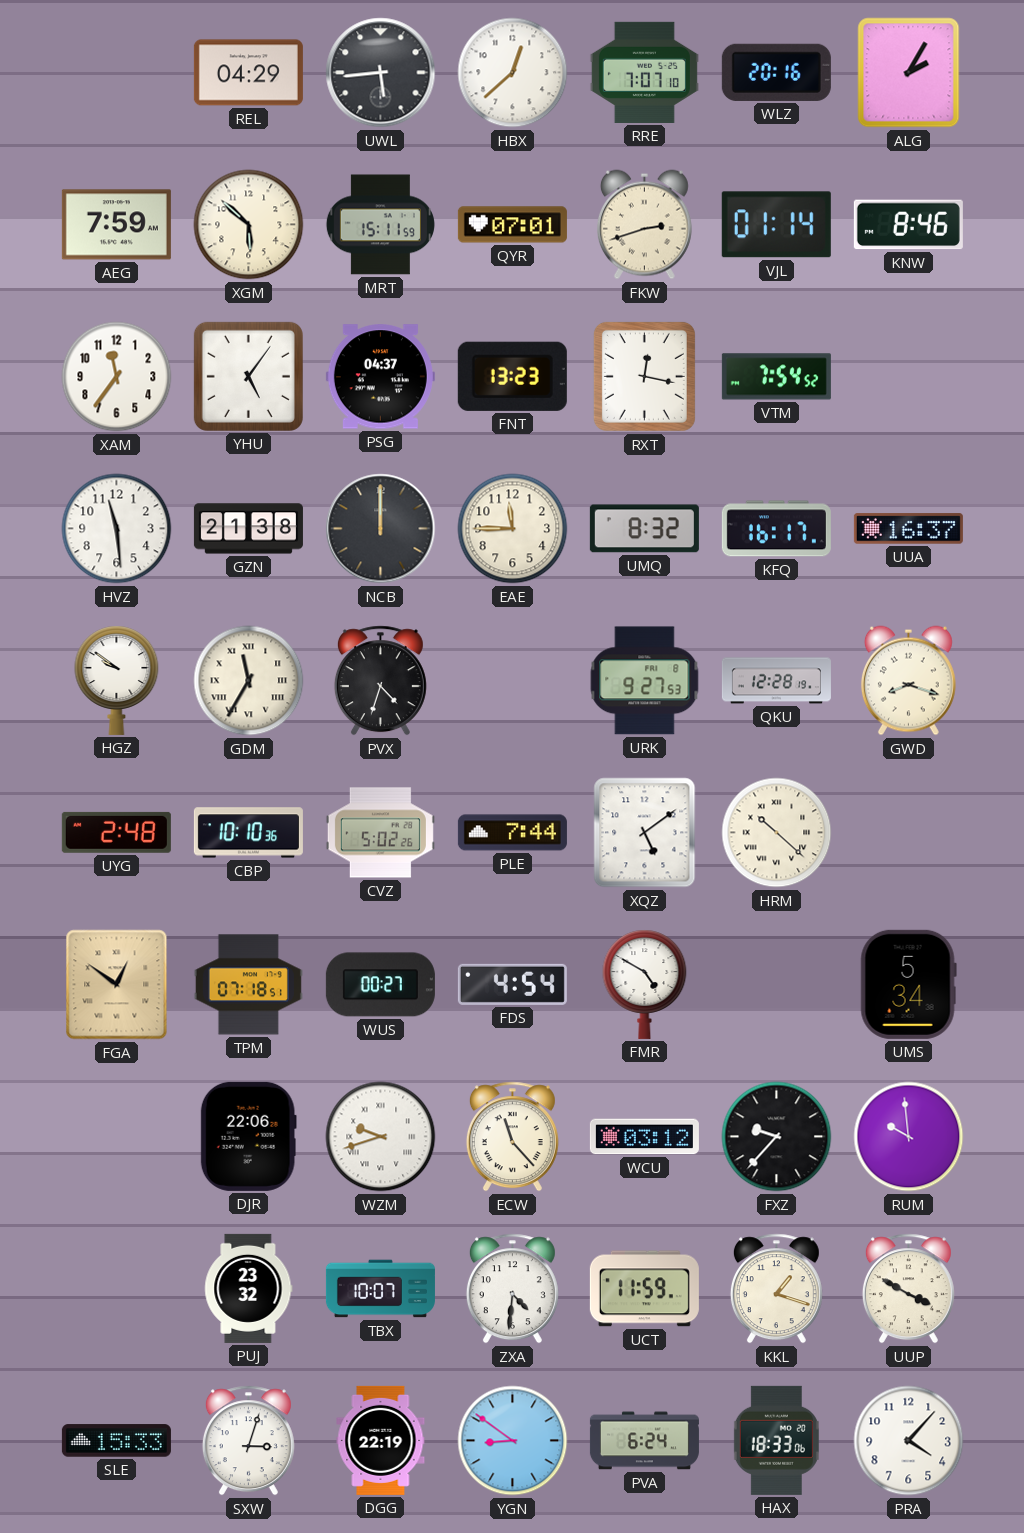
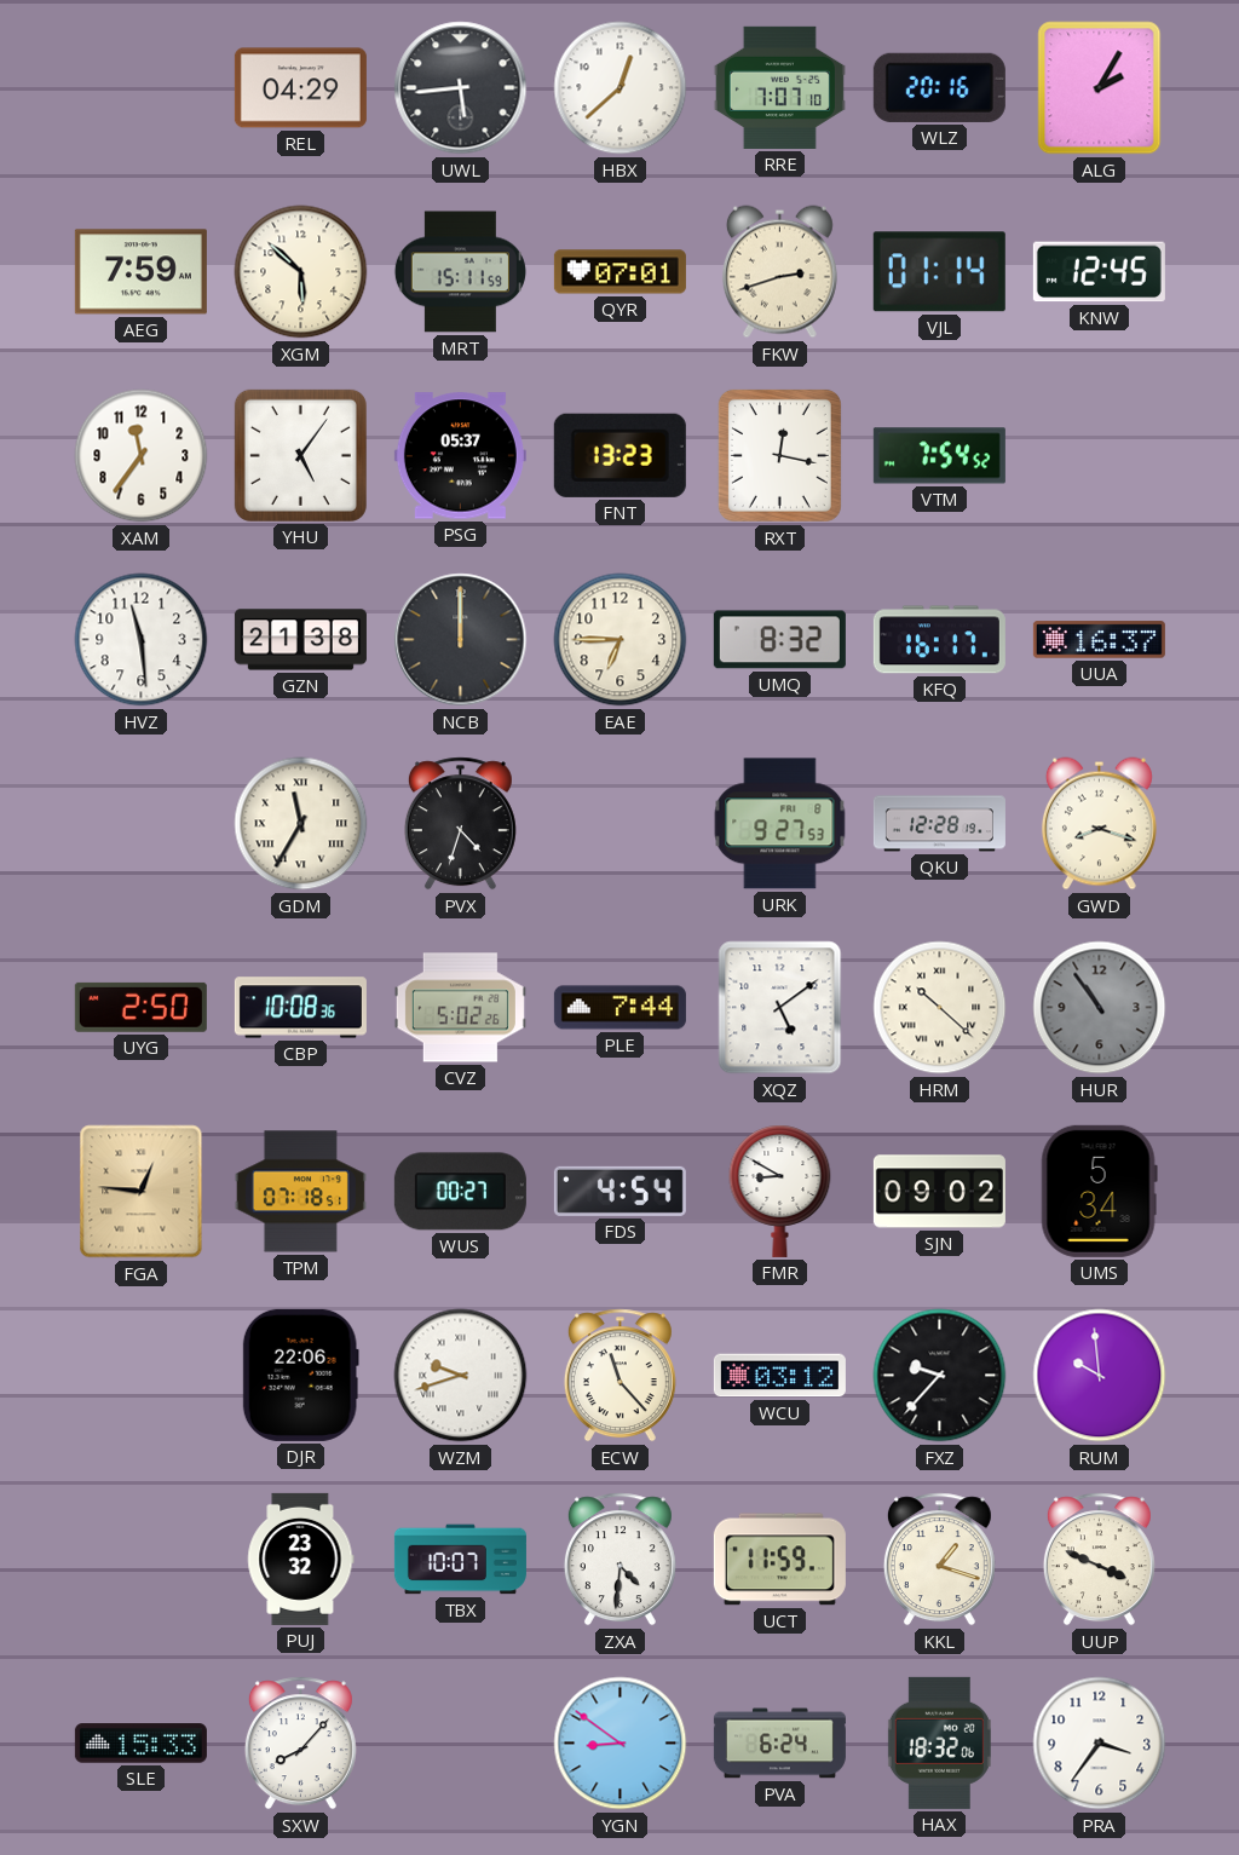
KNW: 8:46 -> 12:45
PSG: 04:37 -> 05:37
EAE: 11:45 -> 6:45
HGZ: 9:51 -> none
UYG: 2:48 -> 2:50
CBP: 10:10 -> 10:08
HUR: none -> 10:54
FGA: 12:51 -> 12:46
FMR: 4:50 -> 8:50
SJN: none -> 09:02
UUP: 3:50 -> 3:49
SXW: 3:03 -> 8:07
DGG: 22:19 -> none
HAX: 18:33 -> 18:32
PRA: 4:07 -> 3:36
